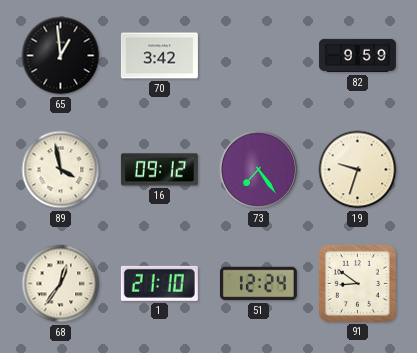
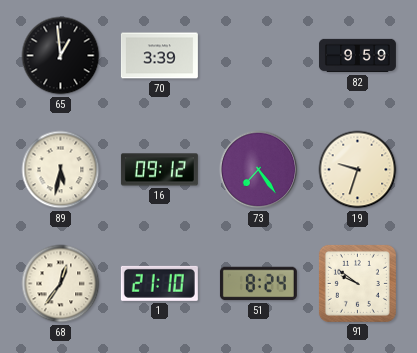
70: 3:42 -> 3:39
89: 3:58 -> 5:32
51: 12:24 -> 8:24
91: 8:51 -> 9:51
